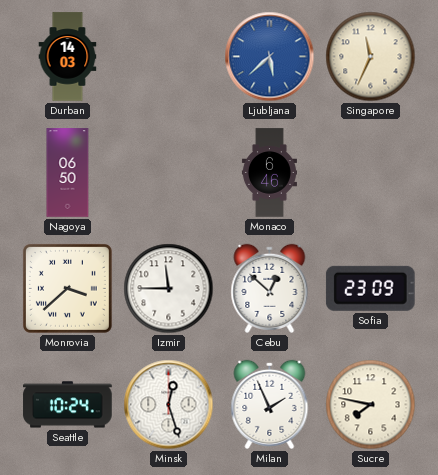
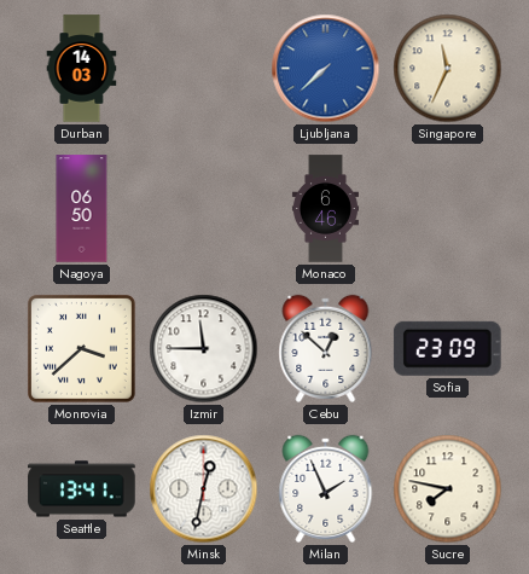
Ljubljana: 5:38 -> 7:38
Seattle: 10:24 -> 13:41
Minsk: 12:27 -> 12:32
